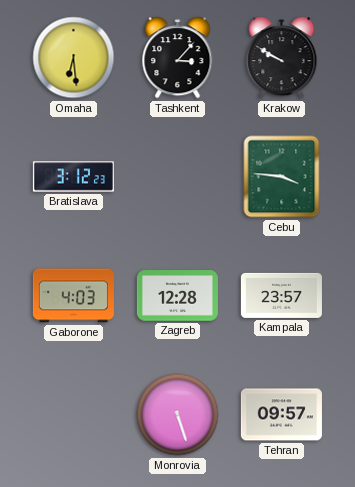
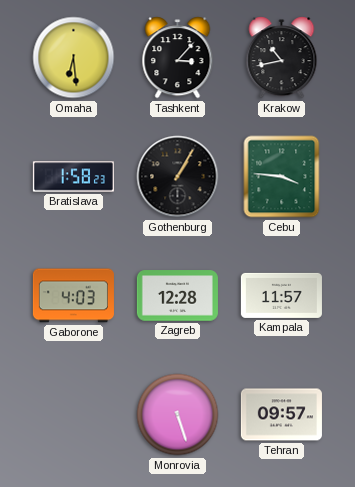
Krakow: 9:50 -> 10:43
Bratislava: 3:12 -> 1:58
Gothenburg: none -> 1:05
Kampala: 23:57 -> 11:57
